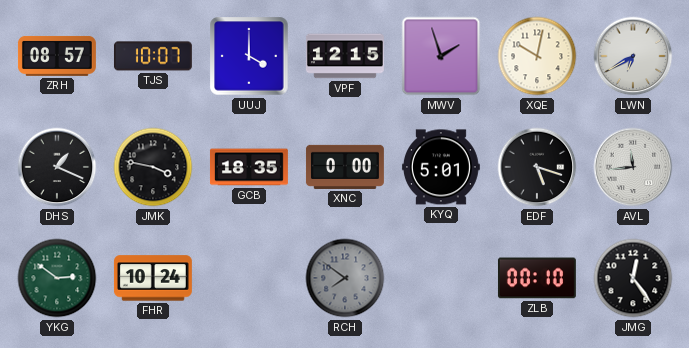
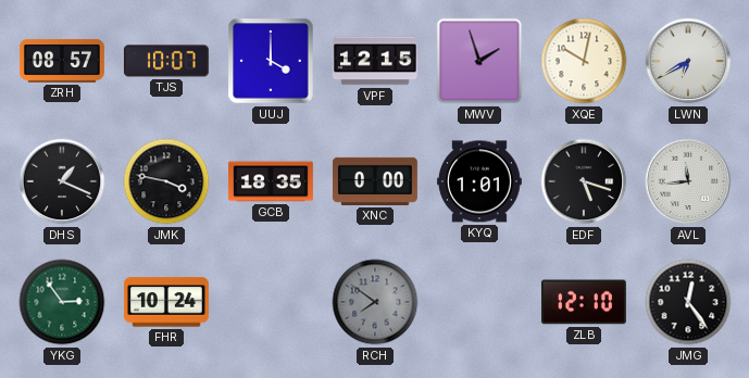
KYQ: 5:01 -> 1:01
YKG: 2:51 -> 2:54
ZLB: 00:10 -> 12:10
